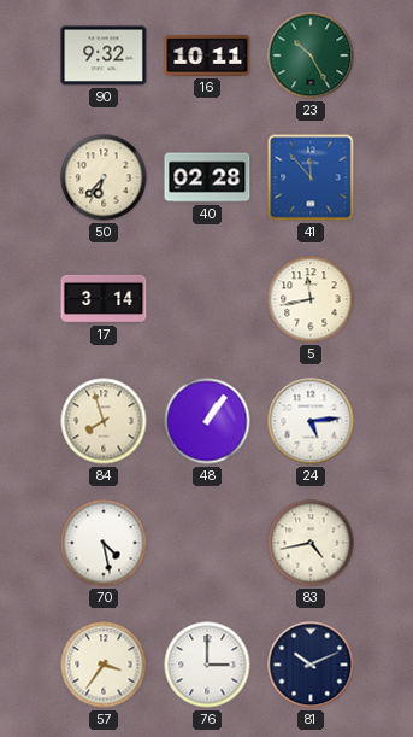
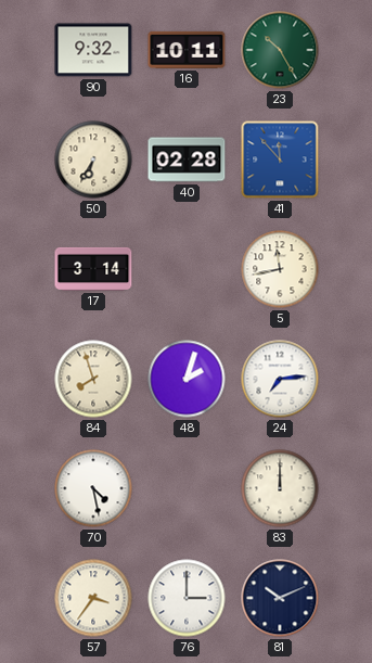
50: 6:37 -> 6:35
48: 1:06 -> 2:03
24: 5:14 -> 7:14
83: 4:43 -> 12:00
